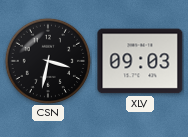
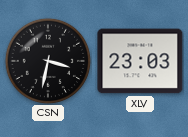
XLV: 09:03 -> 23:03
